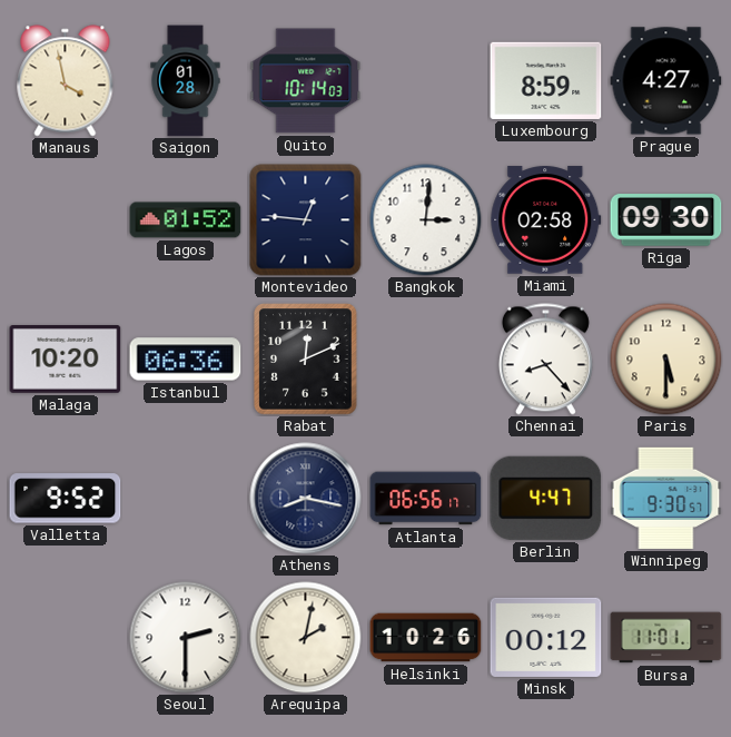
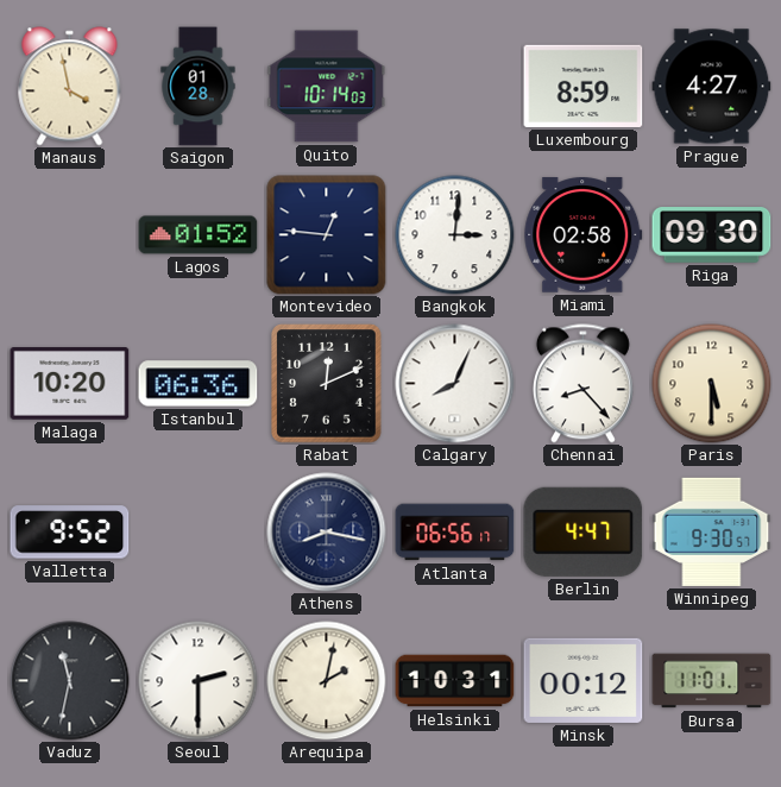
Calgary: none -> 8:04
Vaduz: none -> 11:32
Helsinki: 10:26 -> 10:31
